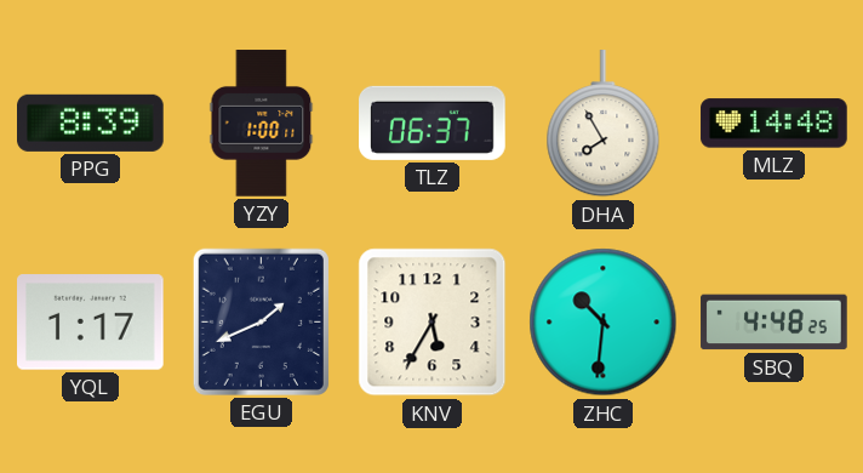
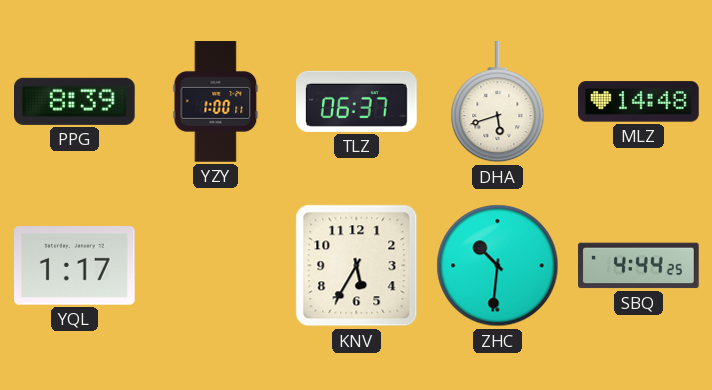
DHA: 7:55 -> 5:42
EGU: 1:41 -> none
SBQ: 4:48 -> 4:44
